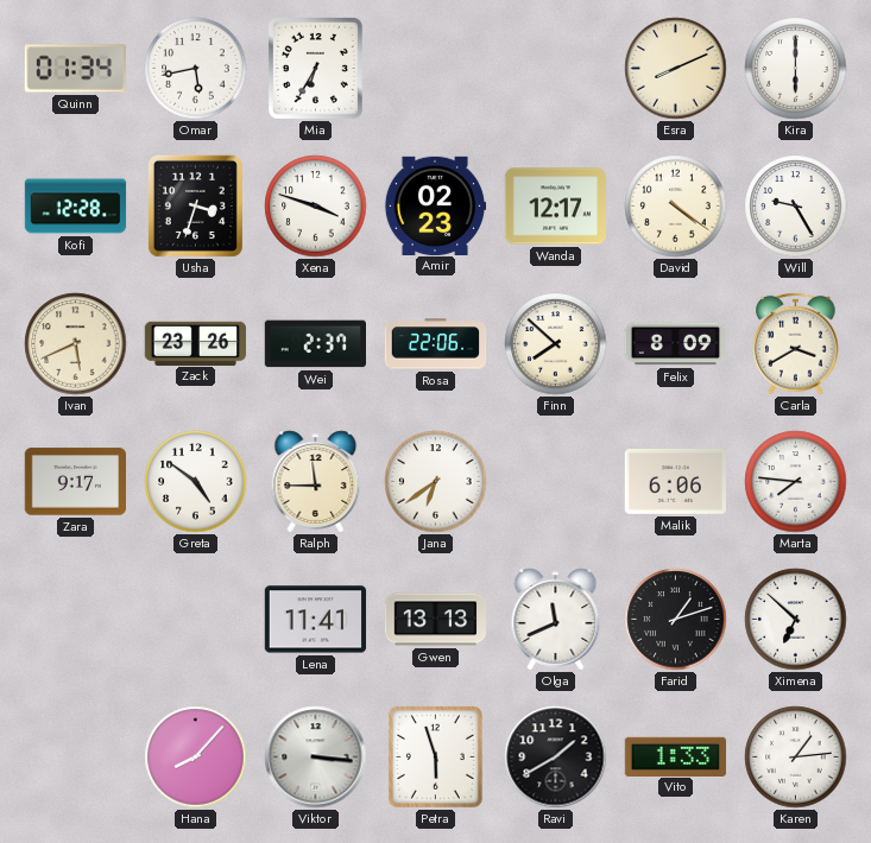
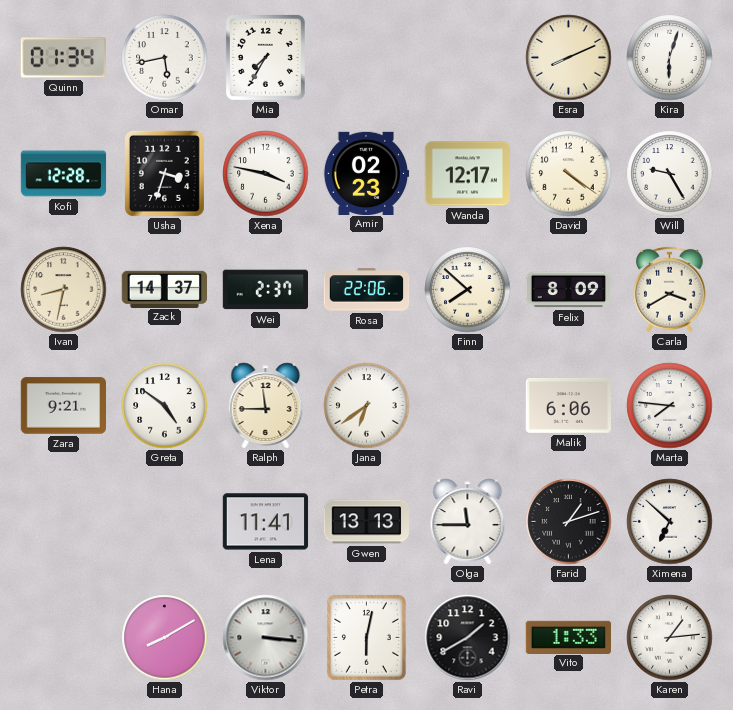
Mia: 6:35 -> 7:35
Kira: 6:00 -> 6:03
Xena: 3:48 -> 3:47
Ivan: 5:41 -> 8:32
Zack: 23:26 -> 14:37
Zara: 9:17 -> 9:21
Olga: 11:41 -> 11:45
Hana: 8:07 -> 8:10
Petra: 5:57 -> 6:02
